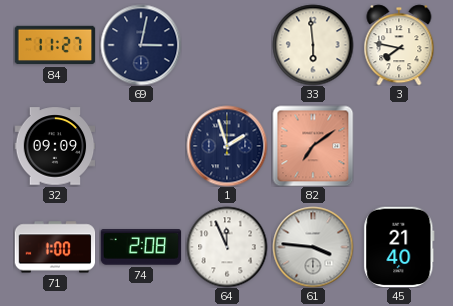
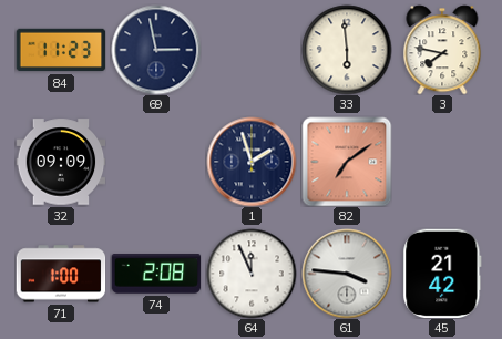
84: 11:27 -> 11:23
69: 3:02 -> 2:58
45: 21:40 -> 21:42
